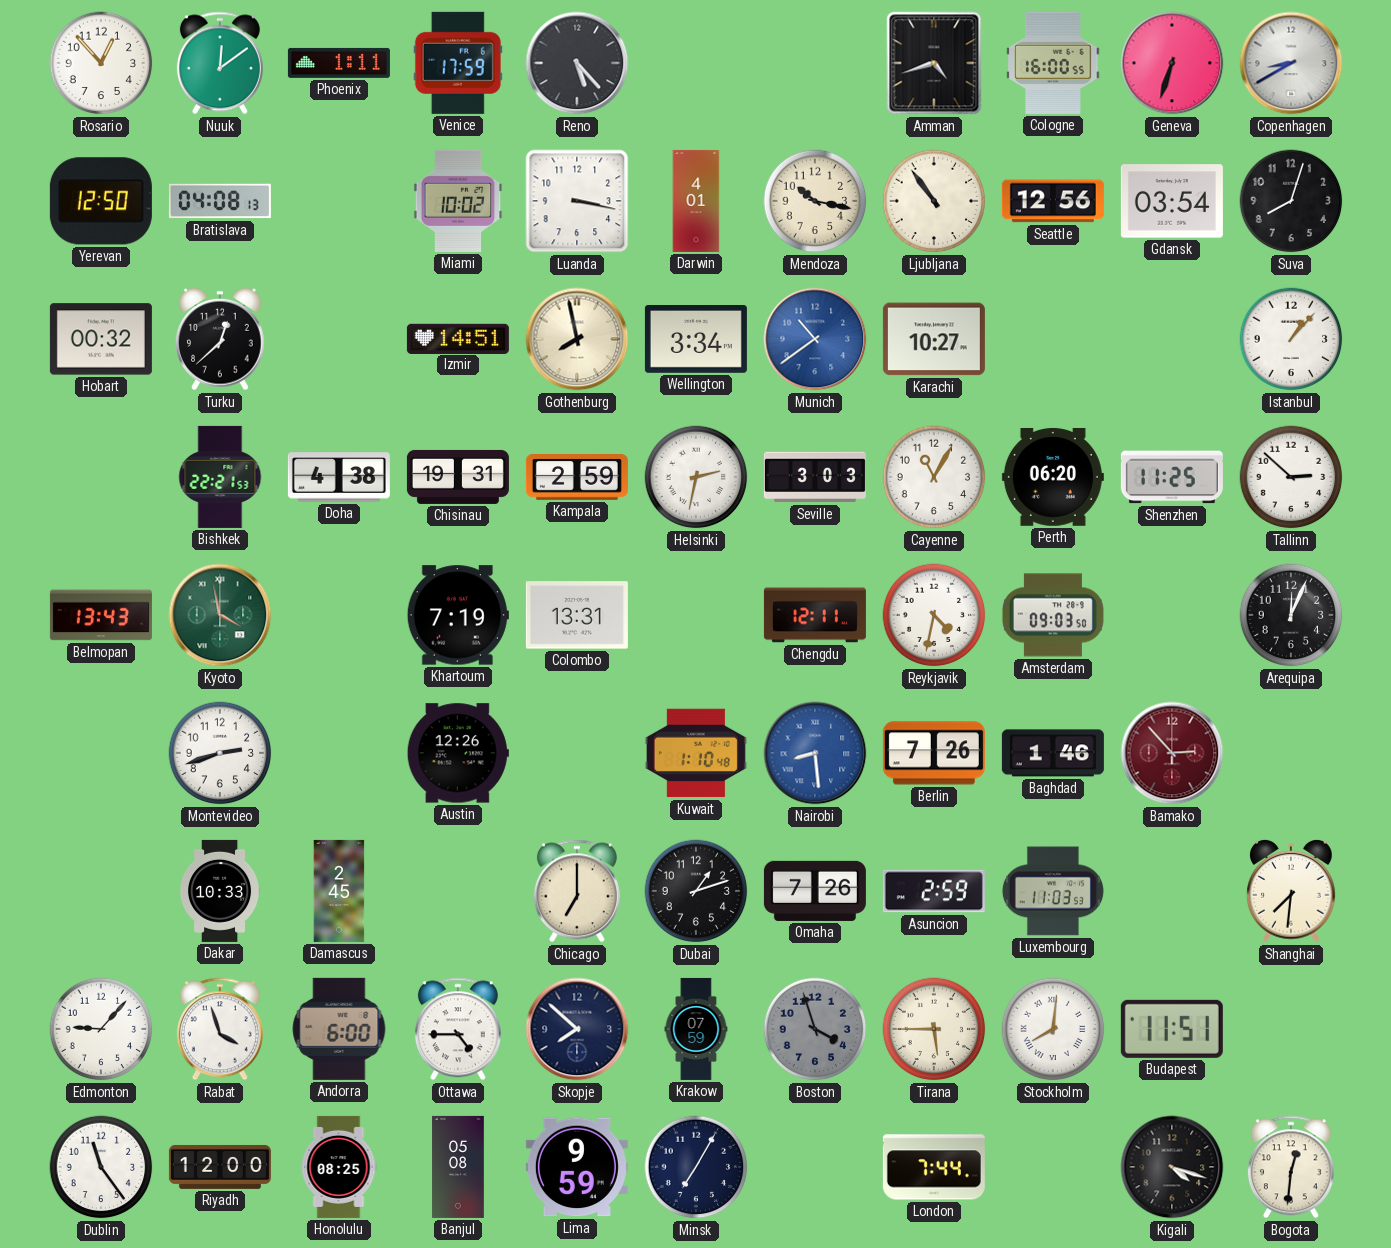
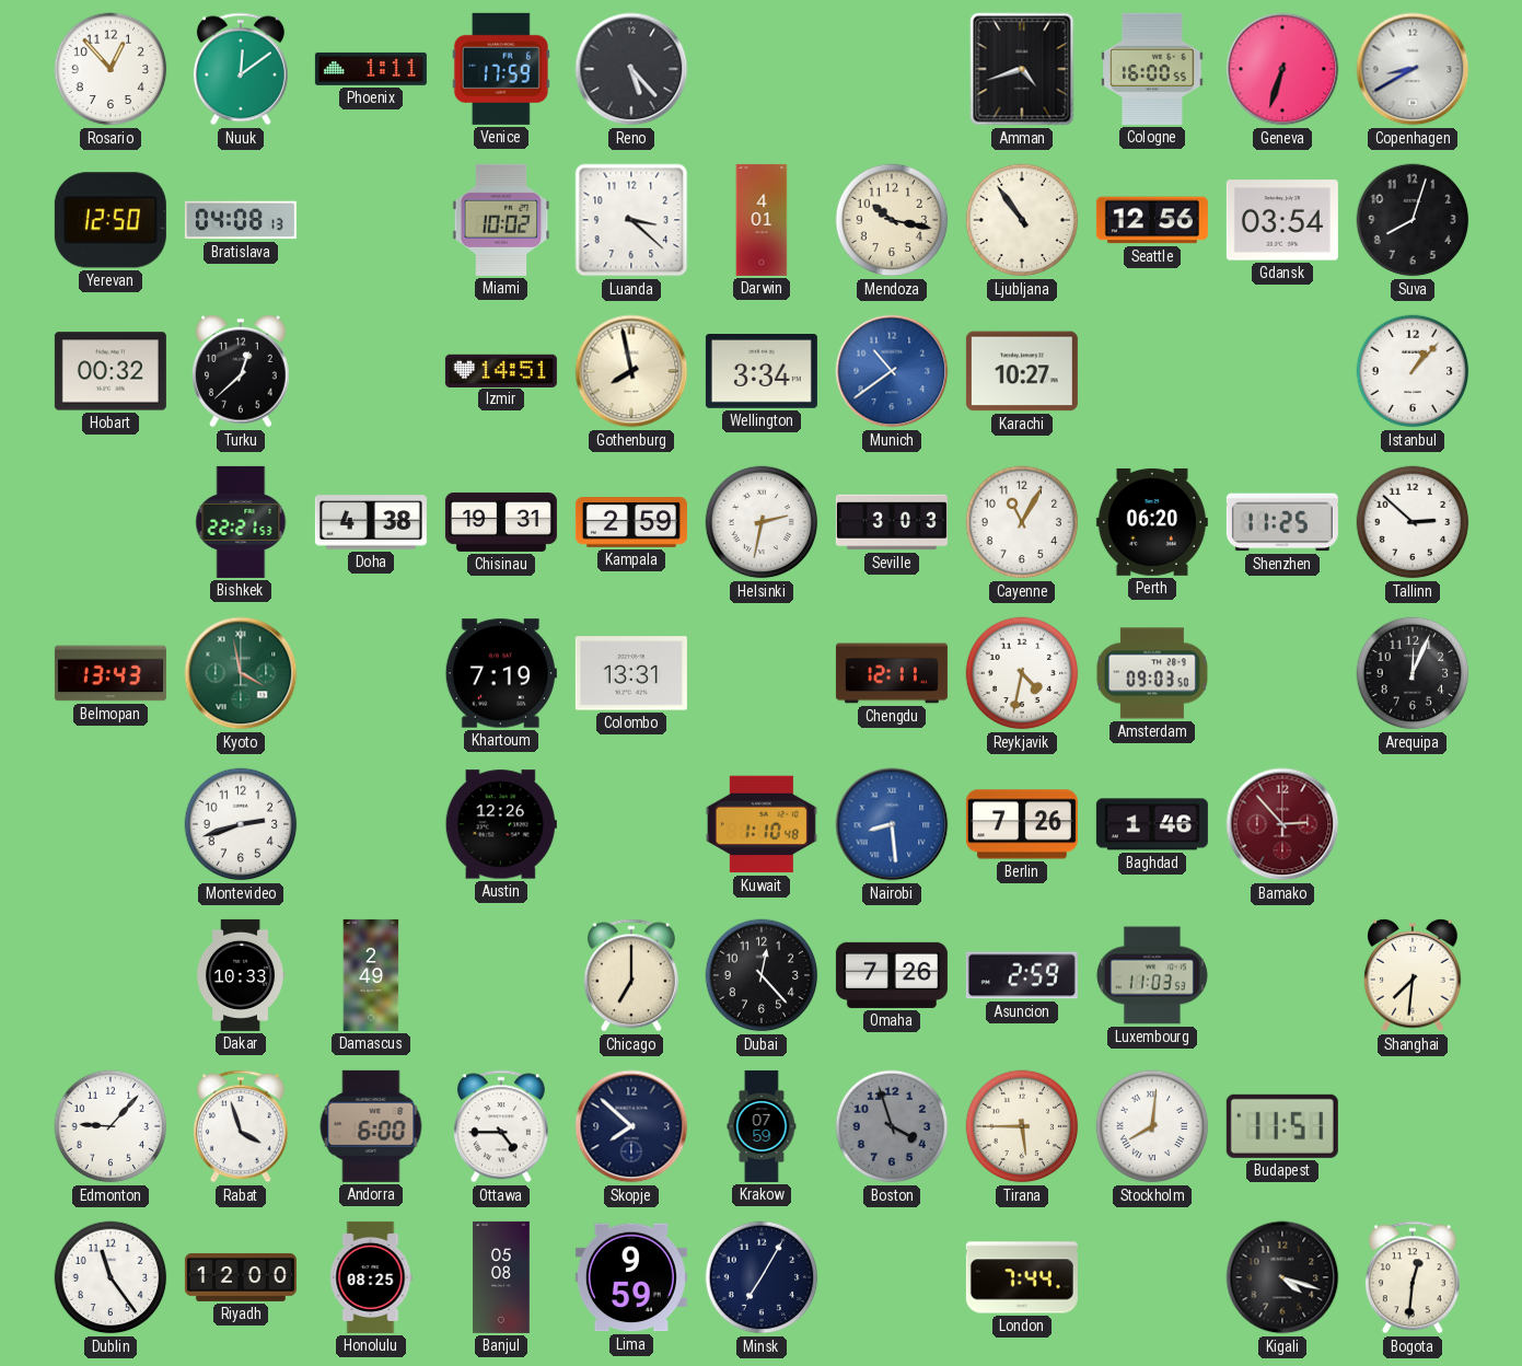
Luanda: 3:17 -> 3:22
Damascus: 2:45 -> 2:49
Dubai: 1:12 -> 12:23
